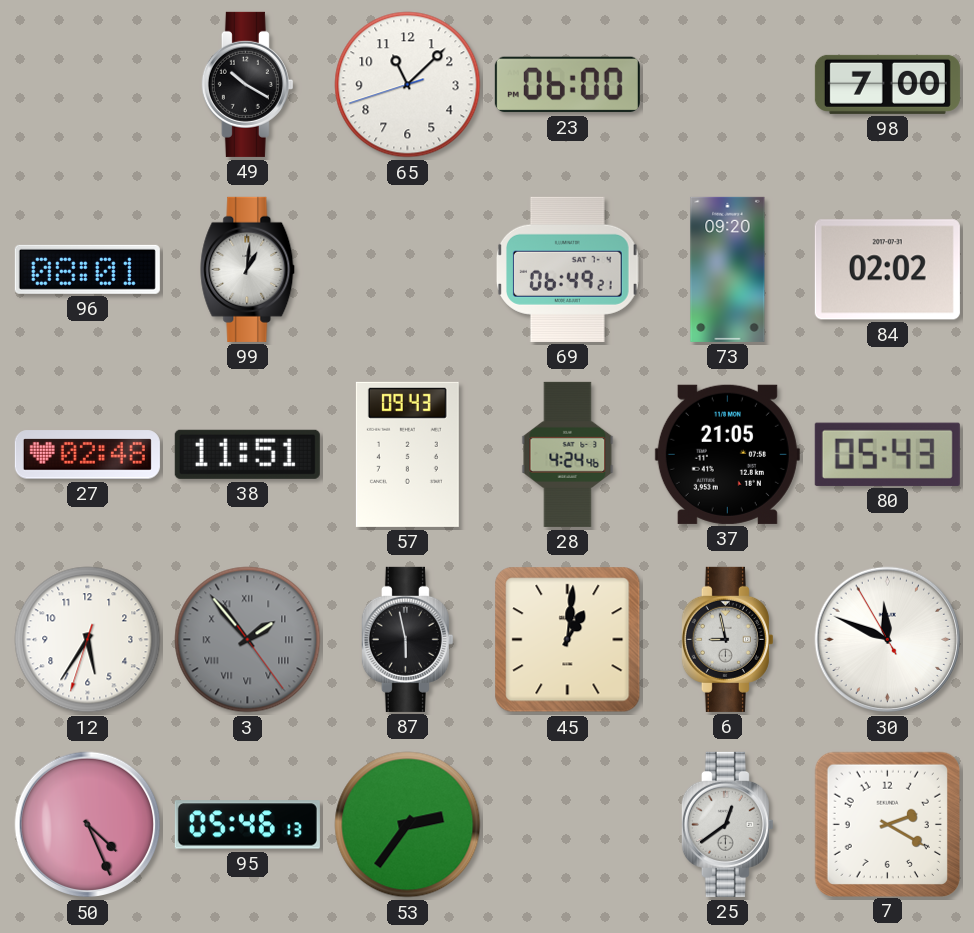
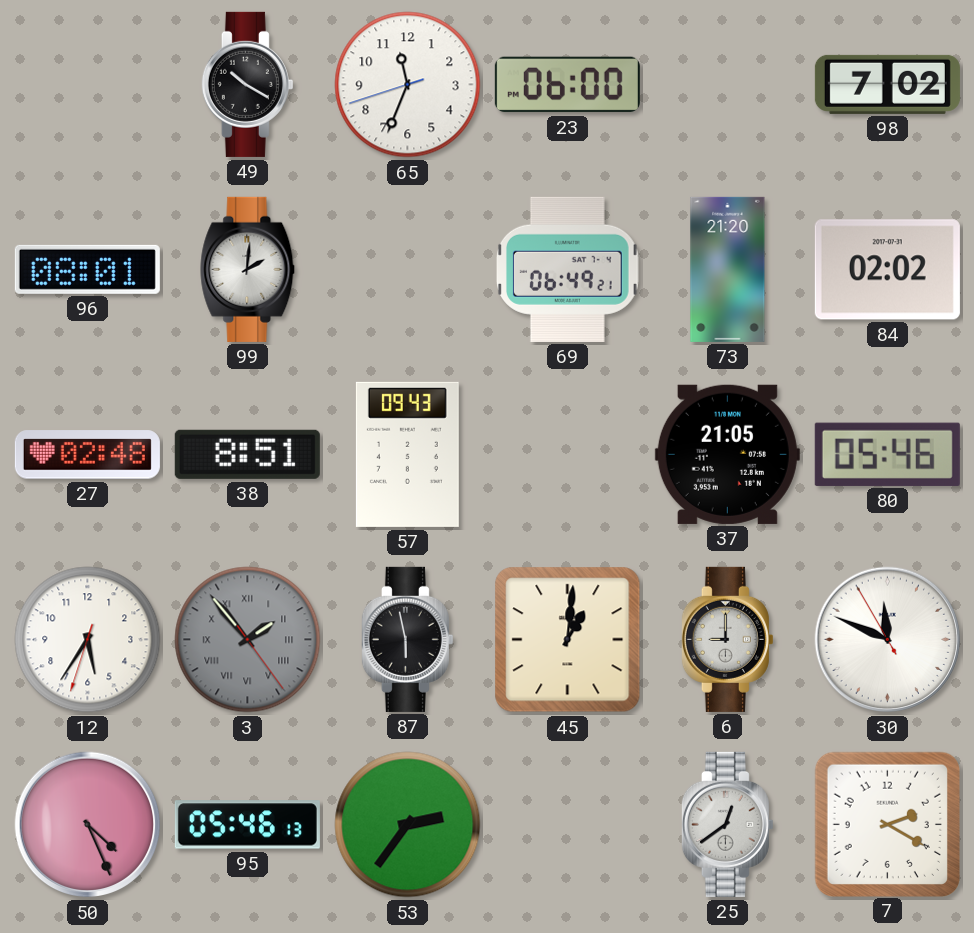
65: 11:07 -> 11:33
98: 7:00 -> 7:02
99: 1:01 -> 2:01
73: 09:20 -> 21:20
38: 11:51 -> 8:51
28: 4:24 -> none
80: 05:43 -> 05:46
6: 8:58 -> 9:00
